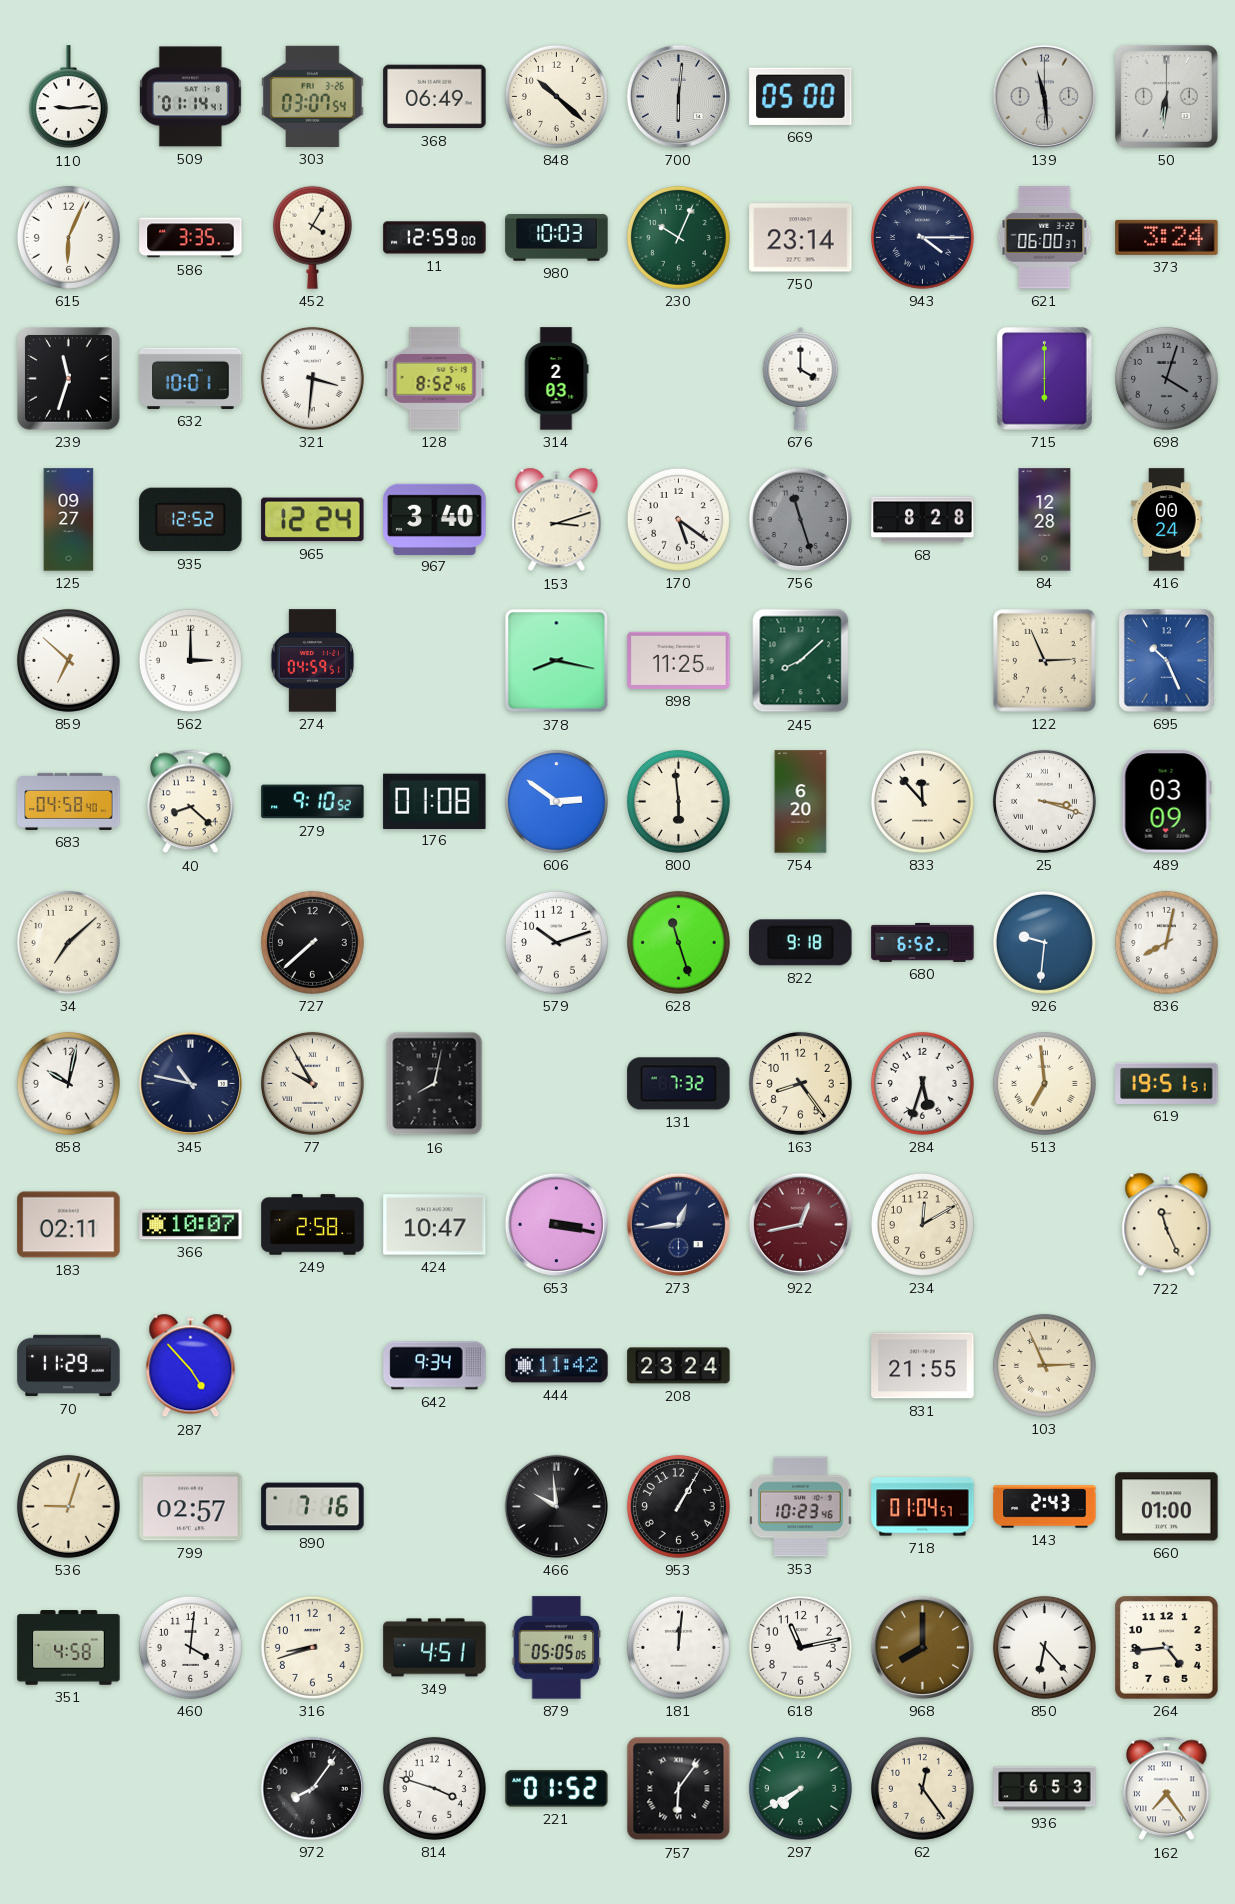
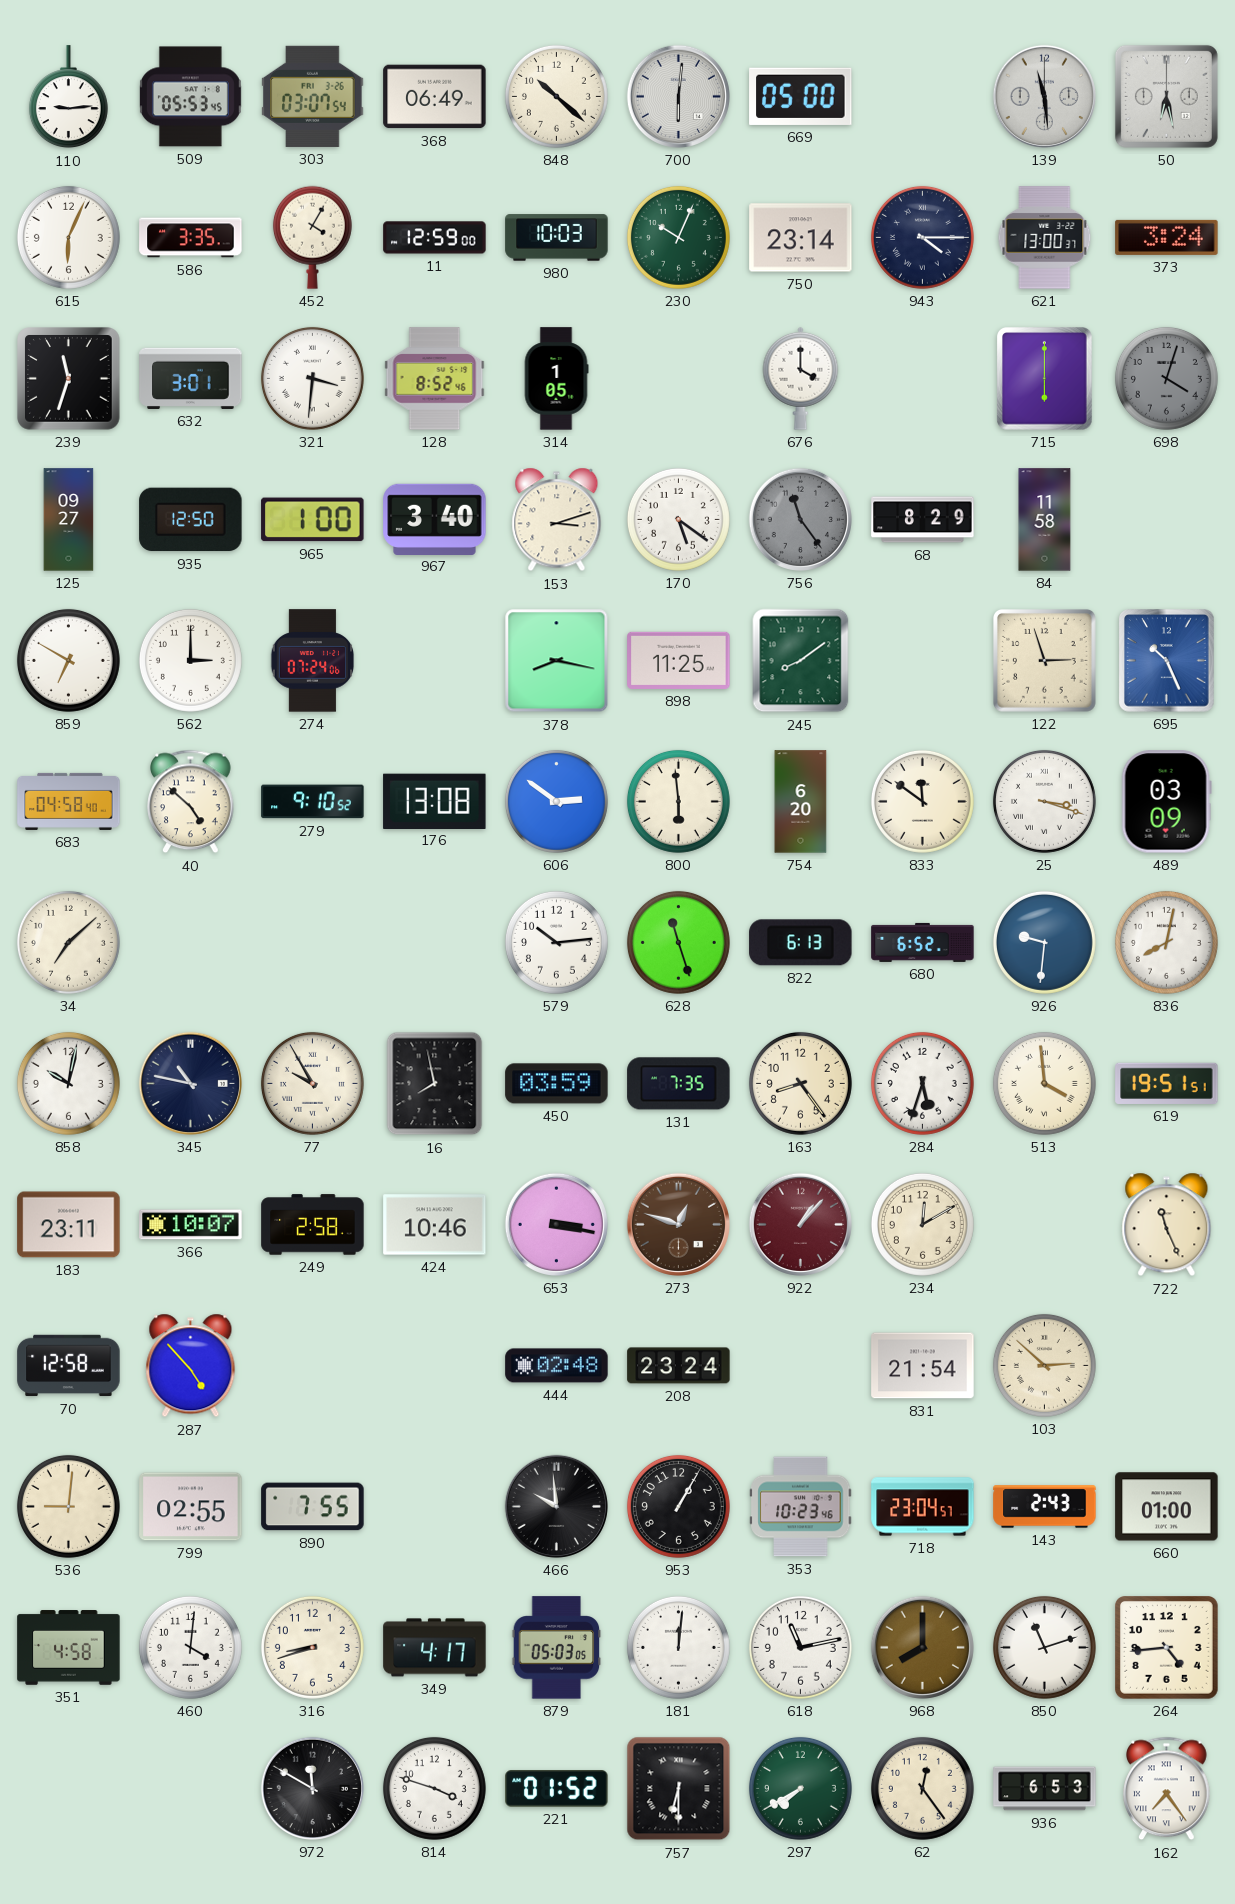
509: 01:14 -> 05:53
50: 6:31 -> 6:28
621: 06:00 -> 13:00
632: 10:01 -> 3:01
314: 2:03 -> 1:05
935: 12:52 -> 12:50
965: 12:24 -> 1:00
756: 11:27 -> 11:24
68: 8:28 -> 8:29
84: 12:28 -> 11:58
416: 00:24 -> none
859: 6:52 -> 6:50
274: 04:59 -> 07:24
245: 8:08 -> 8:09
122: 2:56 -> 2:57
40: 8:22 -> 4:52
176: 01:08 -> 13:08
833: 11:53 -> 11:51
727: 7:38 -> none
579: 10:12 -> 10:14
822: 9:18 -> 6:13
16: 8:02 -> 7:58
450: none -> 03:59
131: 7:32 -> 7:35
513: 6:59 -> 3:59
183: 02:11 -> 23:11
424: 10:47 -> 10:46
273: 12:44 -> 12:48
273 dial: navy -> brown
922: 12:43 -> 1:07
70: 11:29 -> 12:58
642: 9:34 -> none
444: 11:42 -> 02:48
831: 21:55 -> 21:54
103: 2:56 -> 2:52
536: 9:03 -> 9:01
799: 02:57 -> 02:55
890: 7:16 -> 7:55
718: 01:04 -> 23:04
349: 4:51 -> 4:17
879: 05:05 -> 05:03
850: 6:23 -> 11:12
972: 8:06 -> 11:50
757: 6:06 -> 6:30
